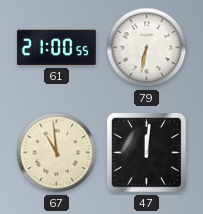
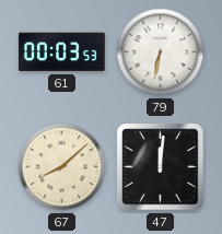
61: 21:00 -> 00:03
67: 10:59 -> 8:08
